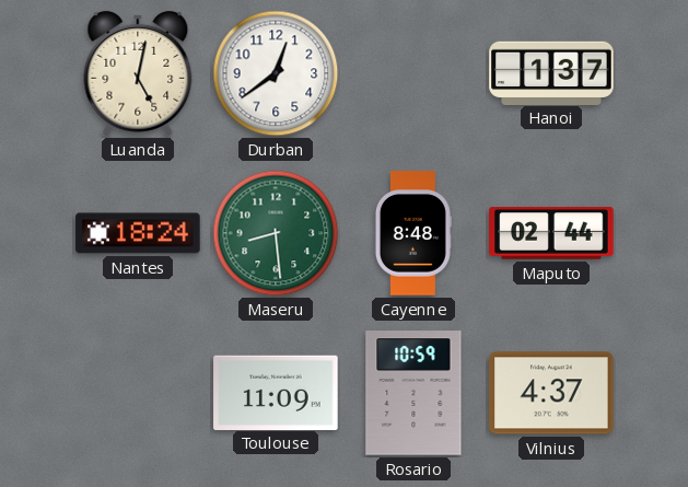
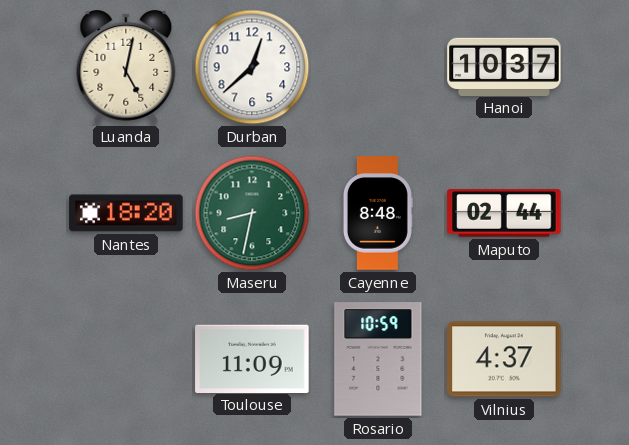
Durban: 12:39 -> 12:38
Hanoi: 1:37 -> 10:37
Nantes: 18:24 -> 18:20
Maseru: 8:29 -> 8:32
